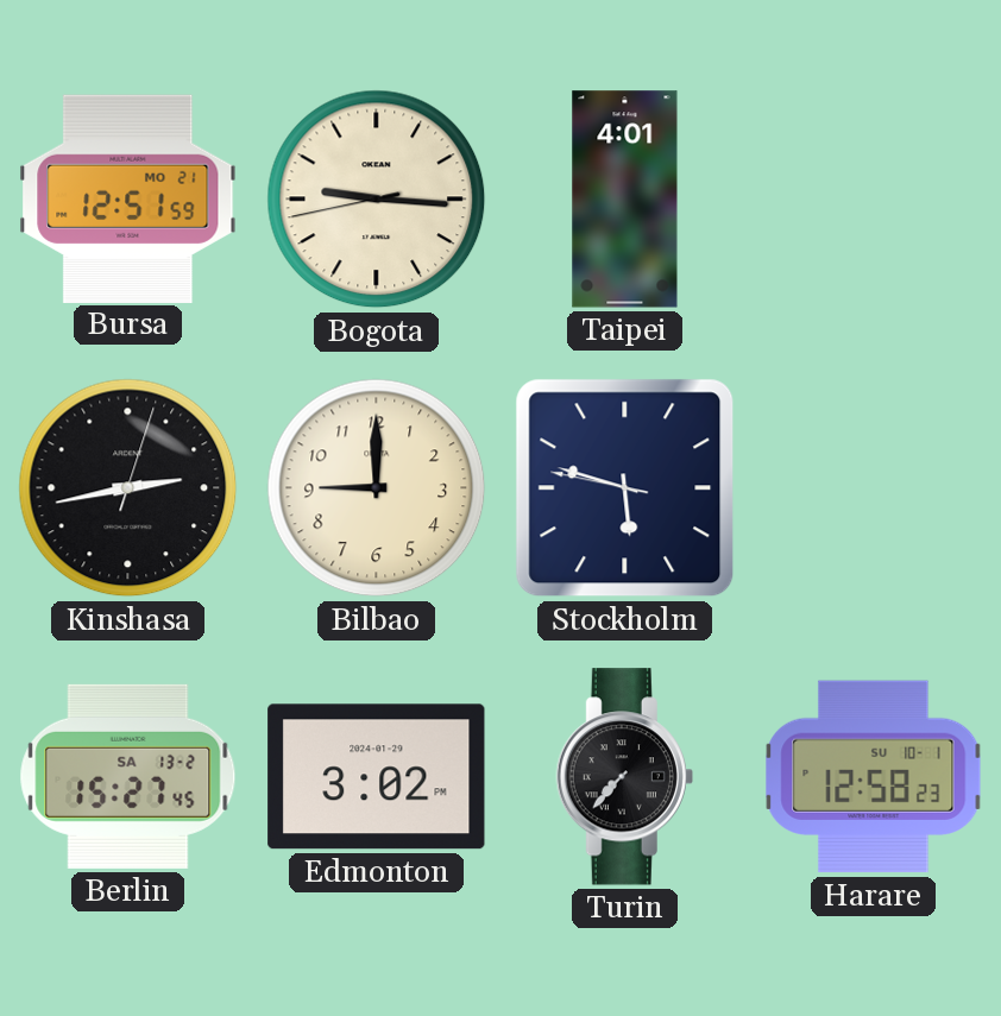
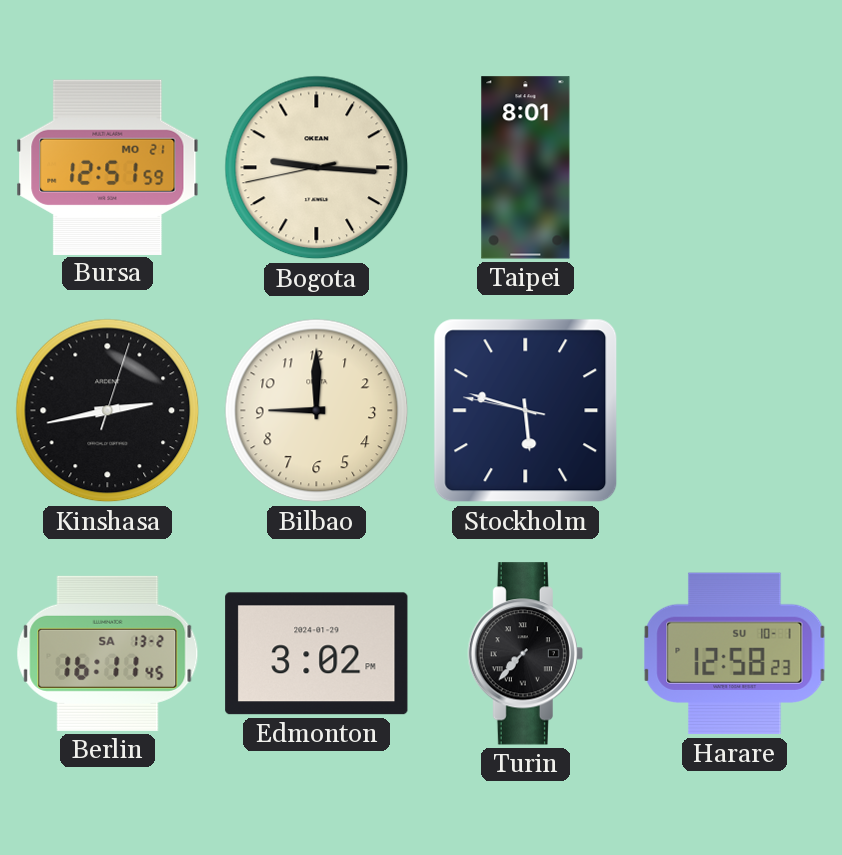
Taipei: 4:01 -> 8:01
Berlin: 15:27 -> 16:11
